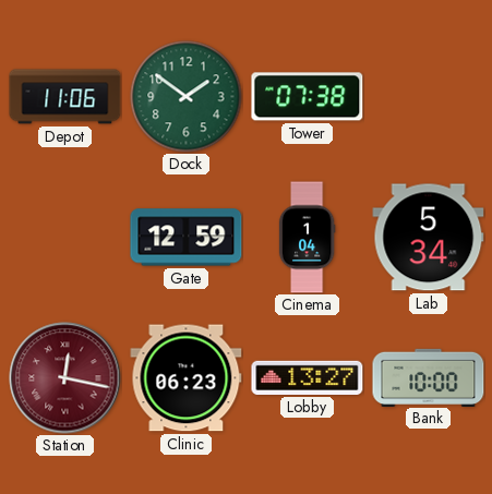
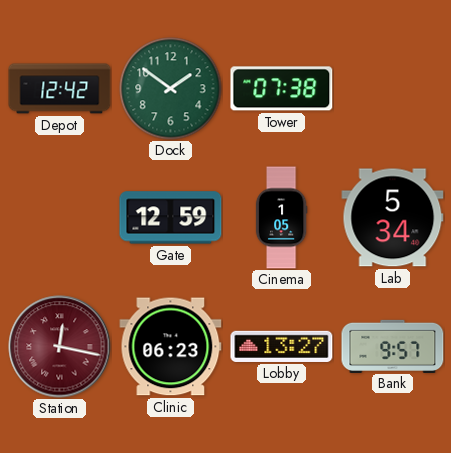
Depot: 11:06 -> 12:42
Cinema: 1:04 -> 1:05
Bank: 10:00 -> 9:57
